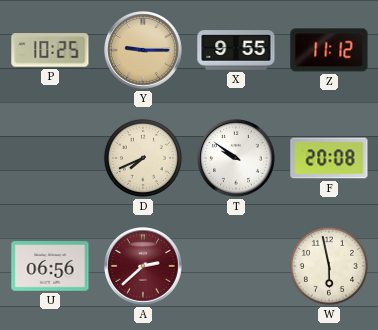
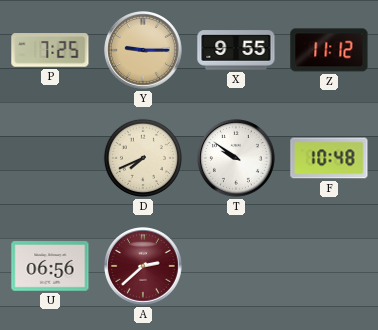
P: 10:25 -> 7:25
F: 20:08 -> 10:48
W: 5:58 -> none
